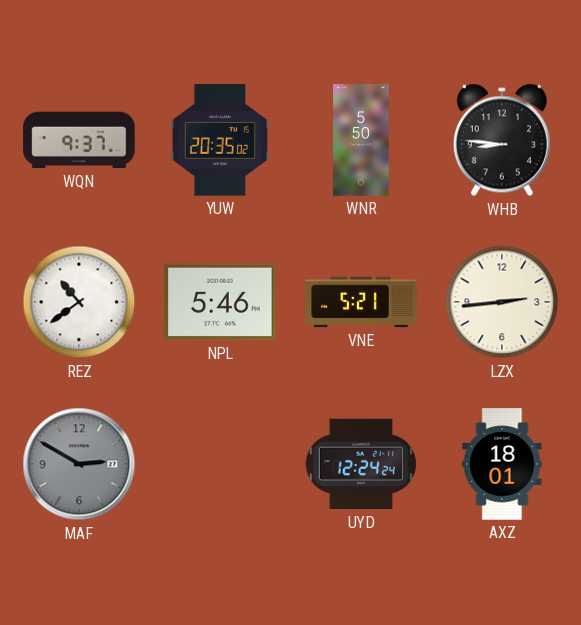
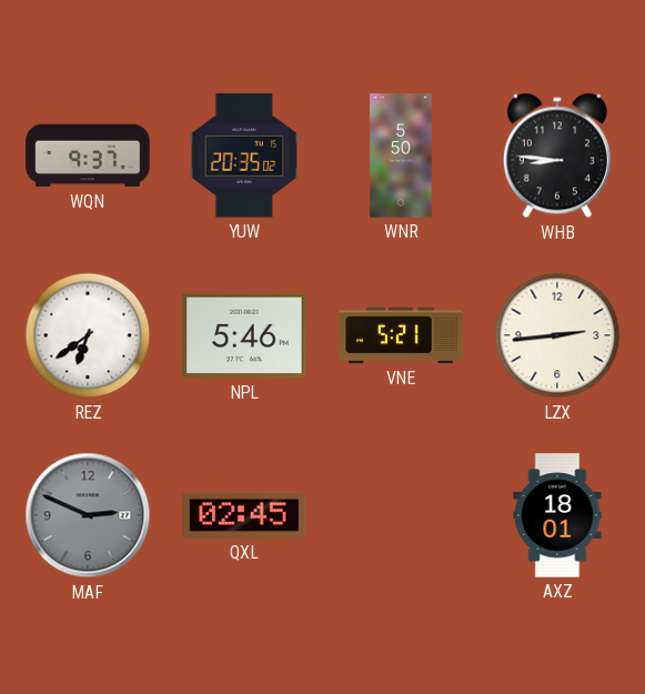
REZ: 10:39 -> 6:39
MAF: 2:50 -> 2:49
QXL: none -> 02:45
UYD: 12:24 -> none
